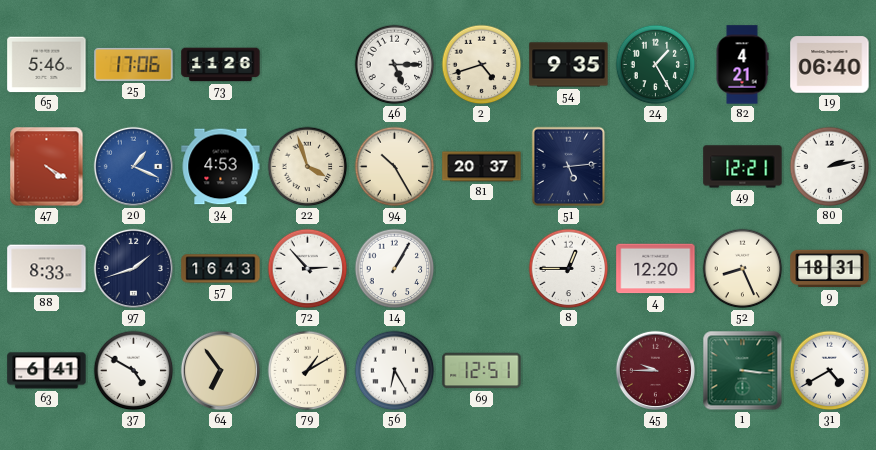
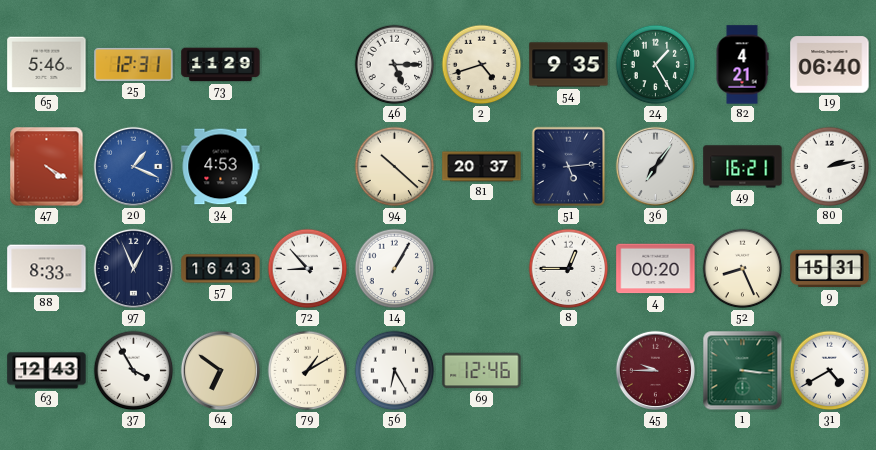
25: 17:06 -> 12:31
73: 11:26 -> 11:29
22: 3:57 -> none
94: 10:25 -> 10:22
36: none -> 7:06
49: 12:21 -> 16:21
97: 1:42 -> 12:56
72: 2:53 -> 8:53
4: 12:20 -> 00:20
9: 18:31 -> 15:31
63: 6:41 -> 12:43
37: 4:50 -> 3:55
64: 6:54 -> 6:51
69: 12:51 -> 12:46
